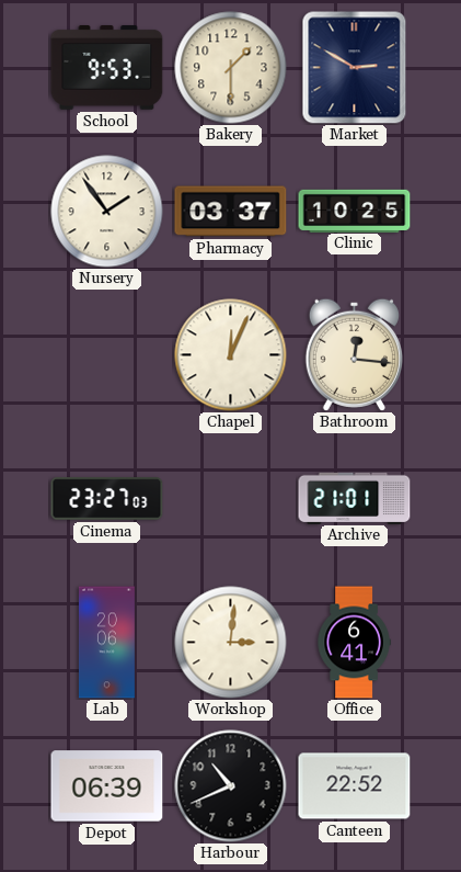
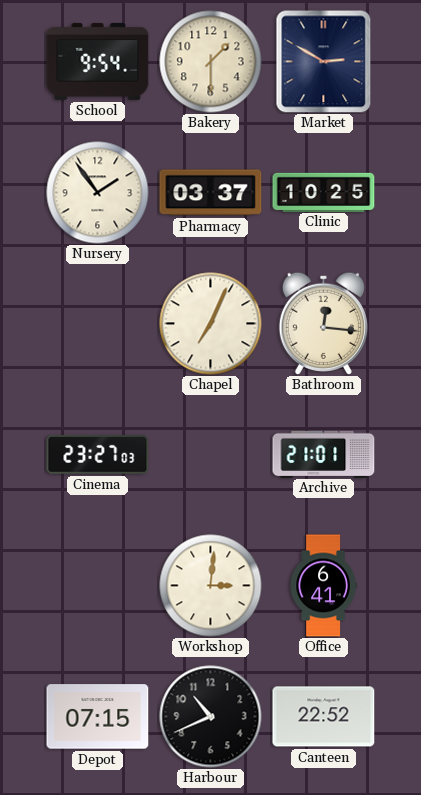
School: 9:53 -> 9:54
Chapel: 12:04 -> 7:04
Lab: 20:06 -> none
Depot: 06:39 -> 07:15
